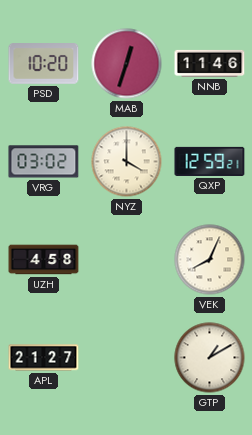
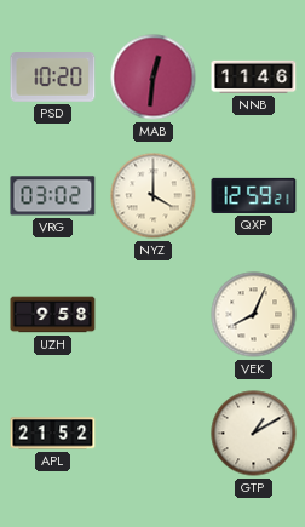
MAB: 12:33 -> 12:31
UZH: 4:58 -> 9:58
APL: 21:27 -> 21:52
